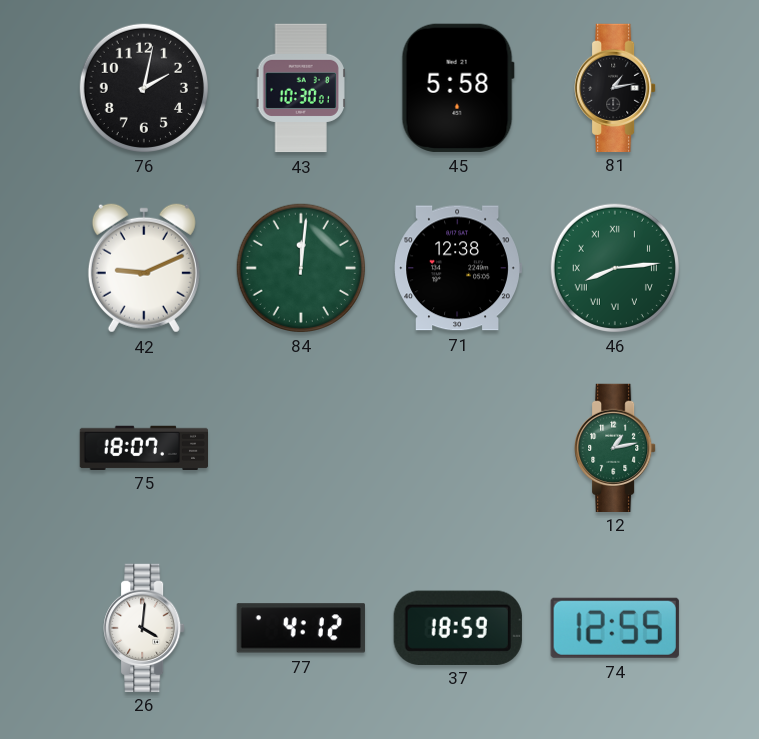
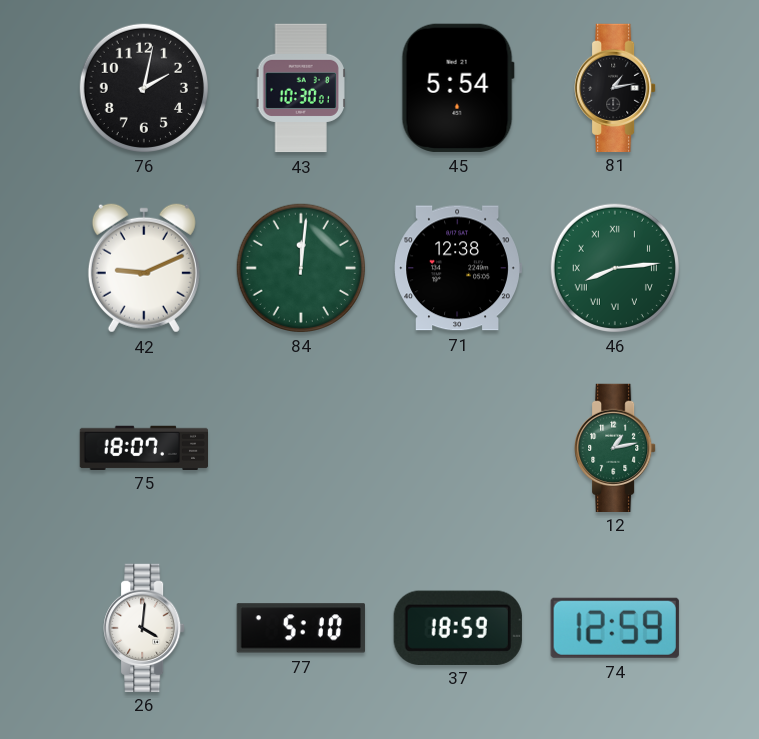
45: 5:58 -> 5:54
77: 4:12 -> 5:10
74: 12:55 -> 12:59
